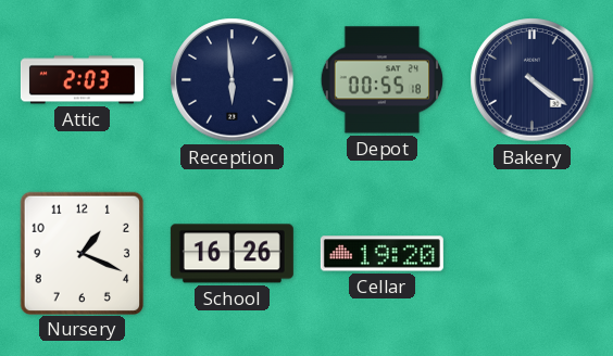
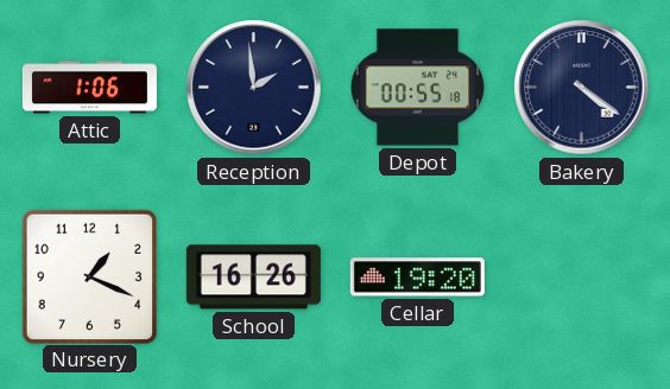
Attic: 2:03 -> 1:06
Reception: 5:59 -> 1:59
